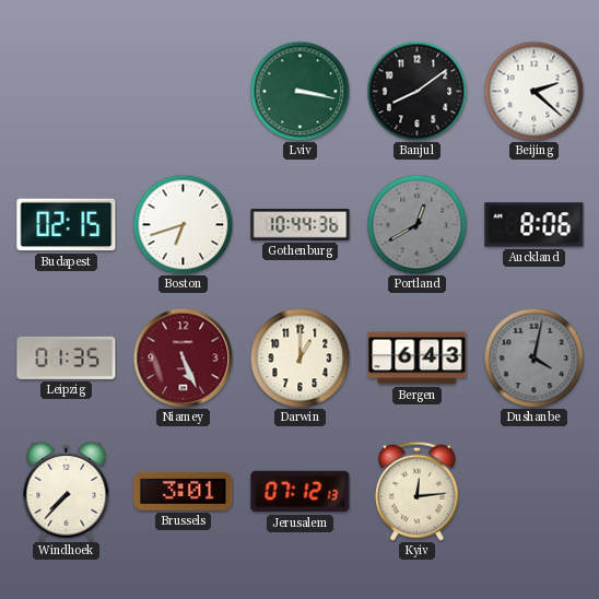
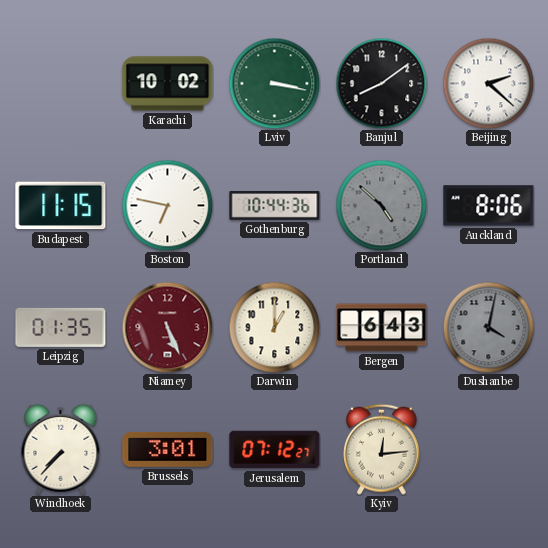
Karachi: none -> 10:02
Budapest: 02:15 -> 11:15
Boston: 6:42 -> 6:47
Portland: 12:40 -> 4:52
Jerusalem: 07:12:13 -> 07:12:27
